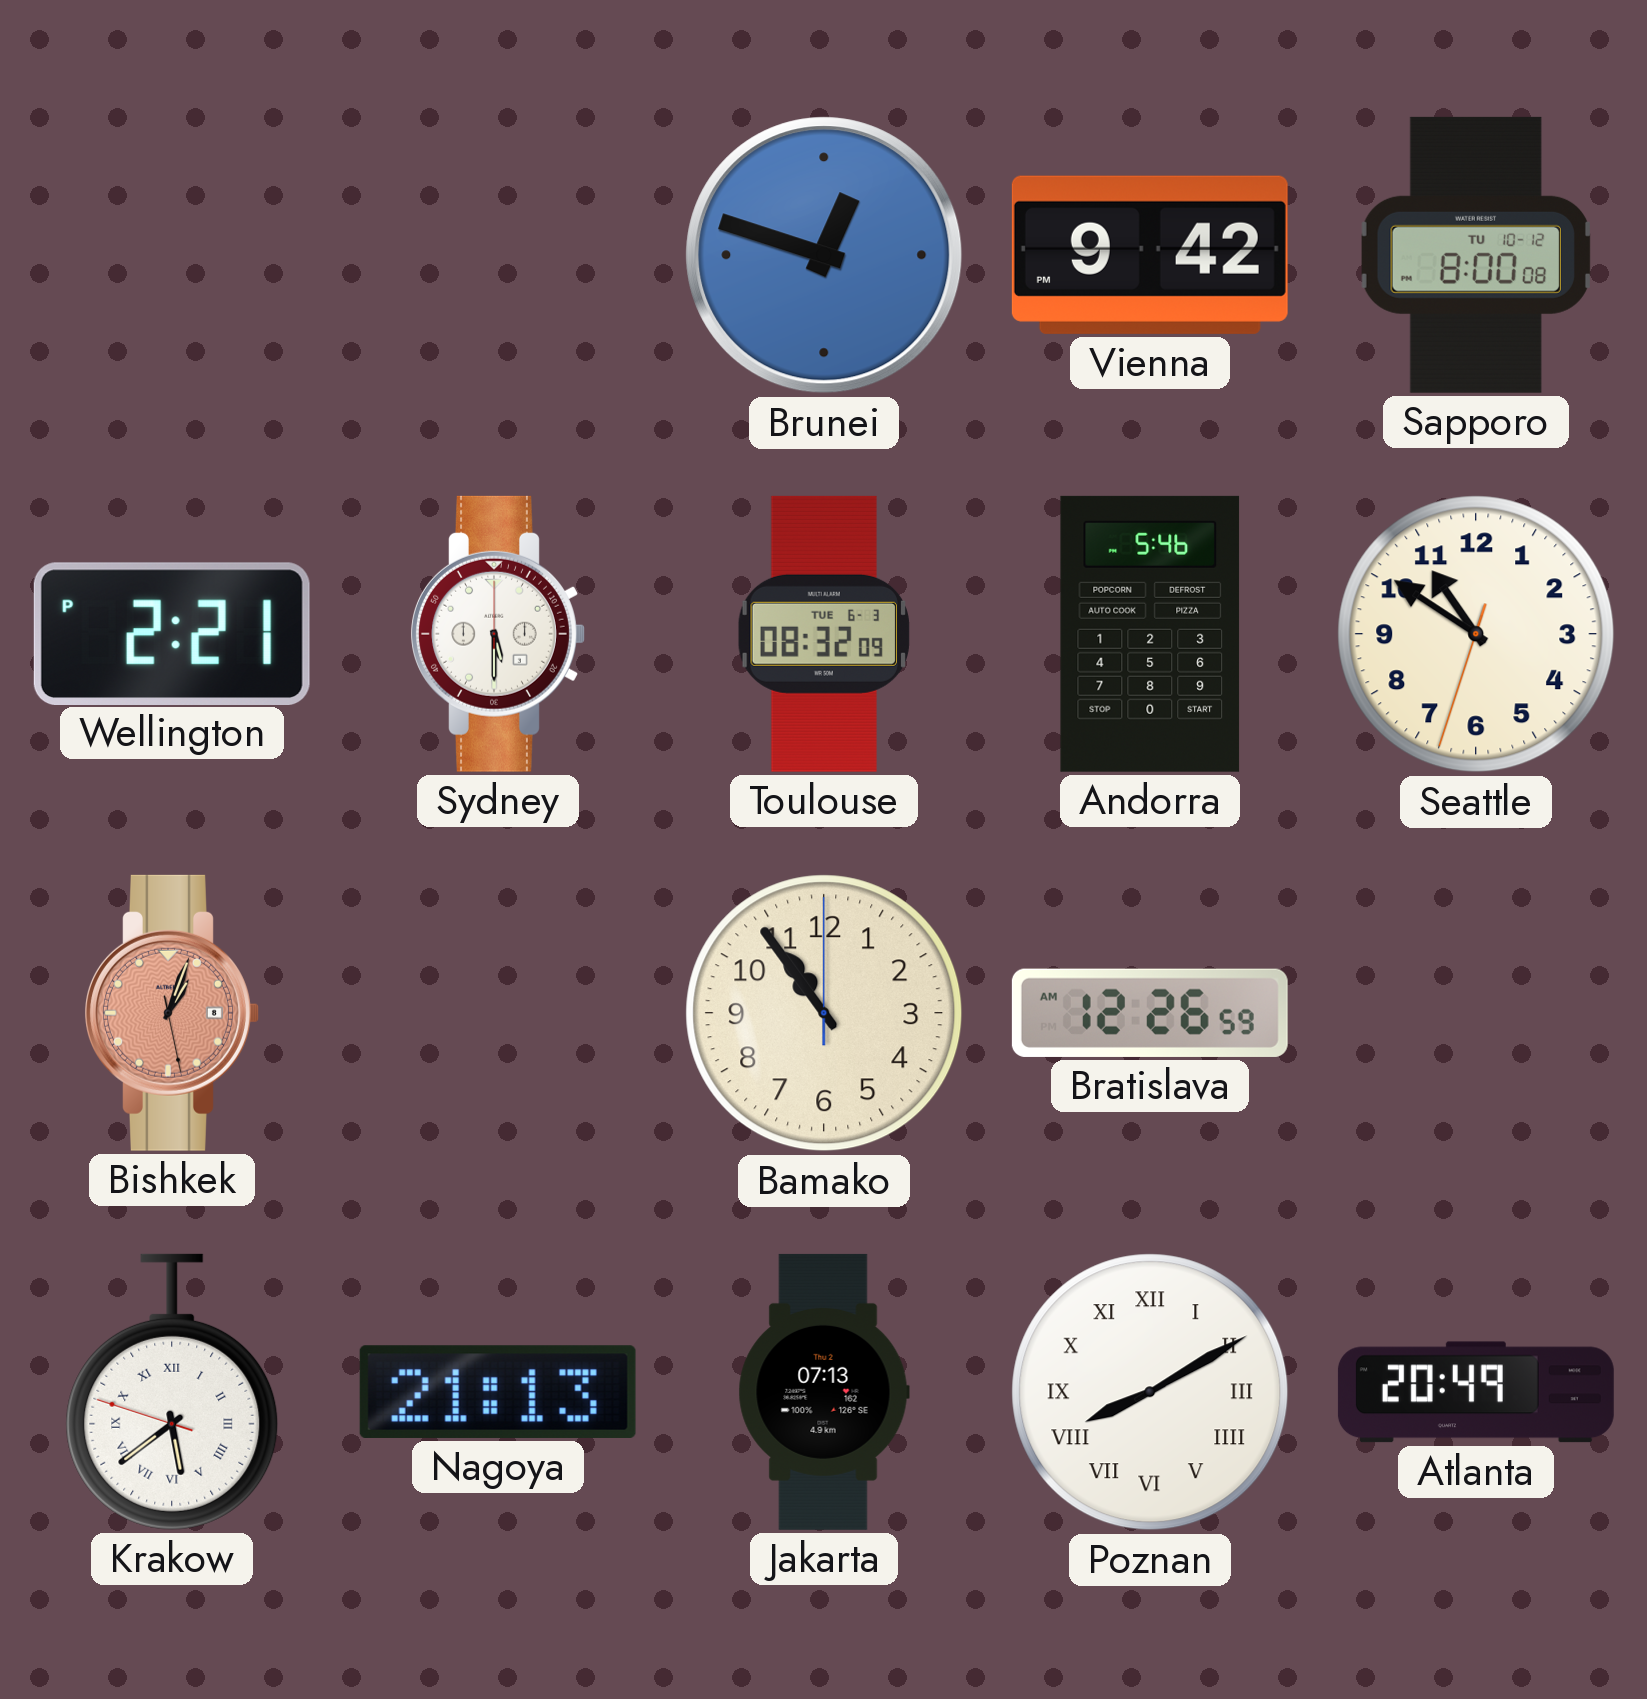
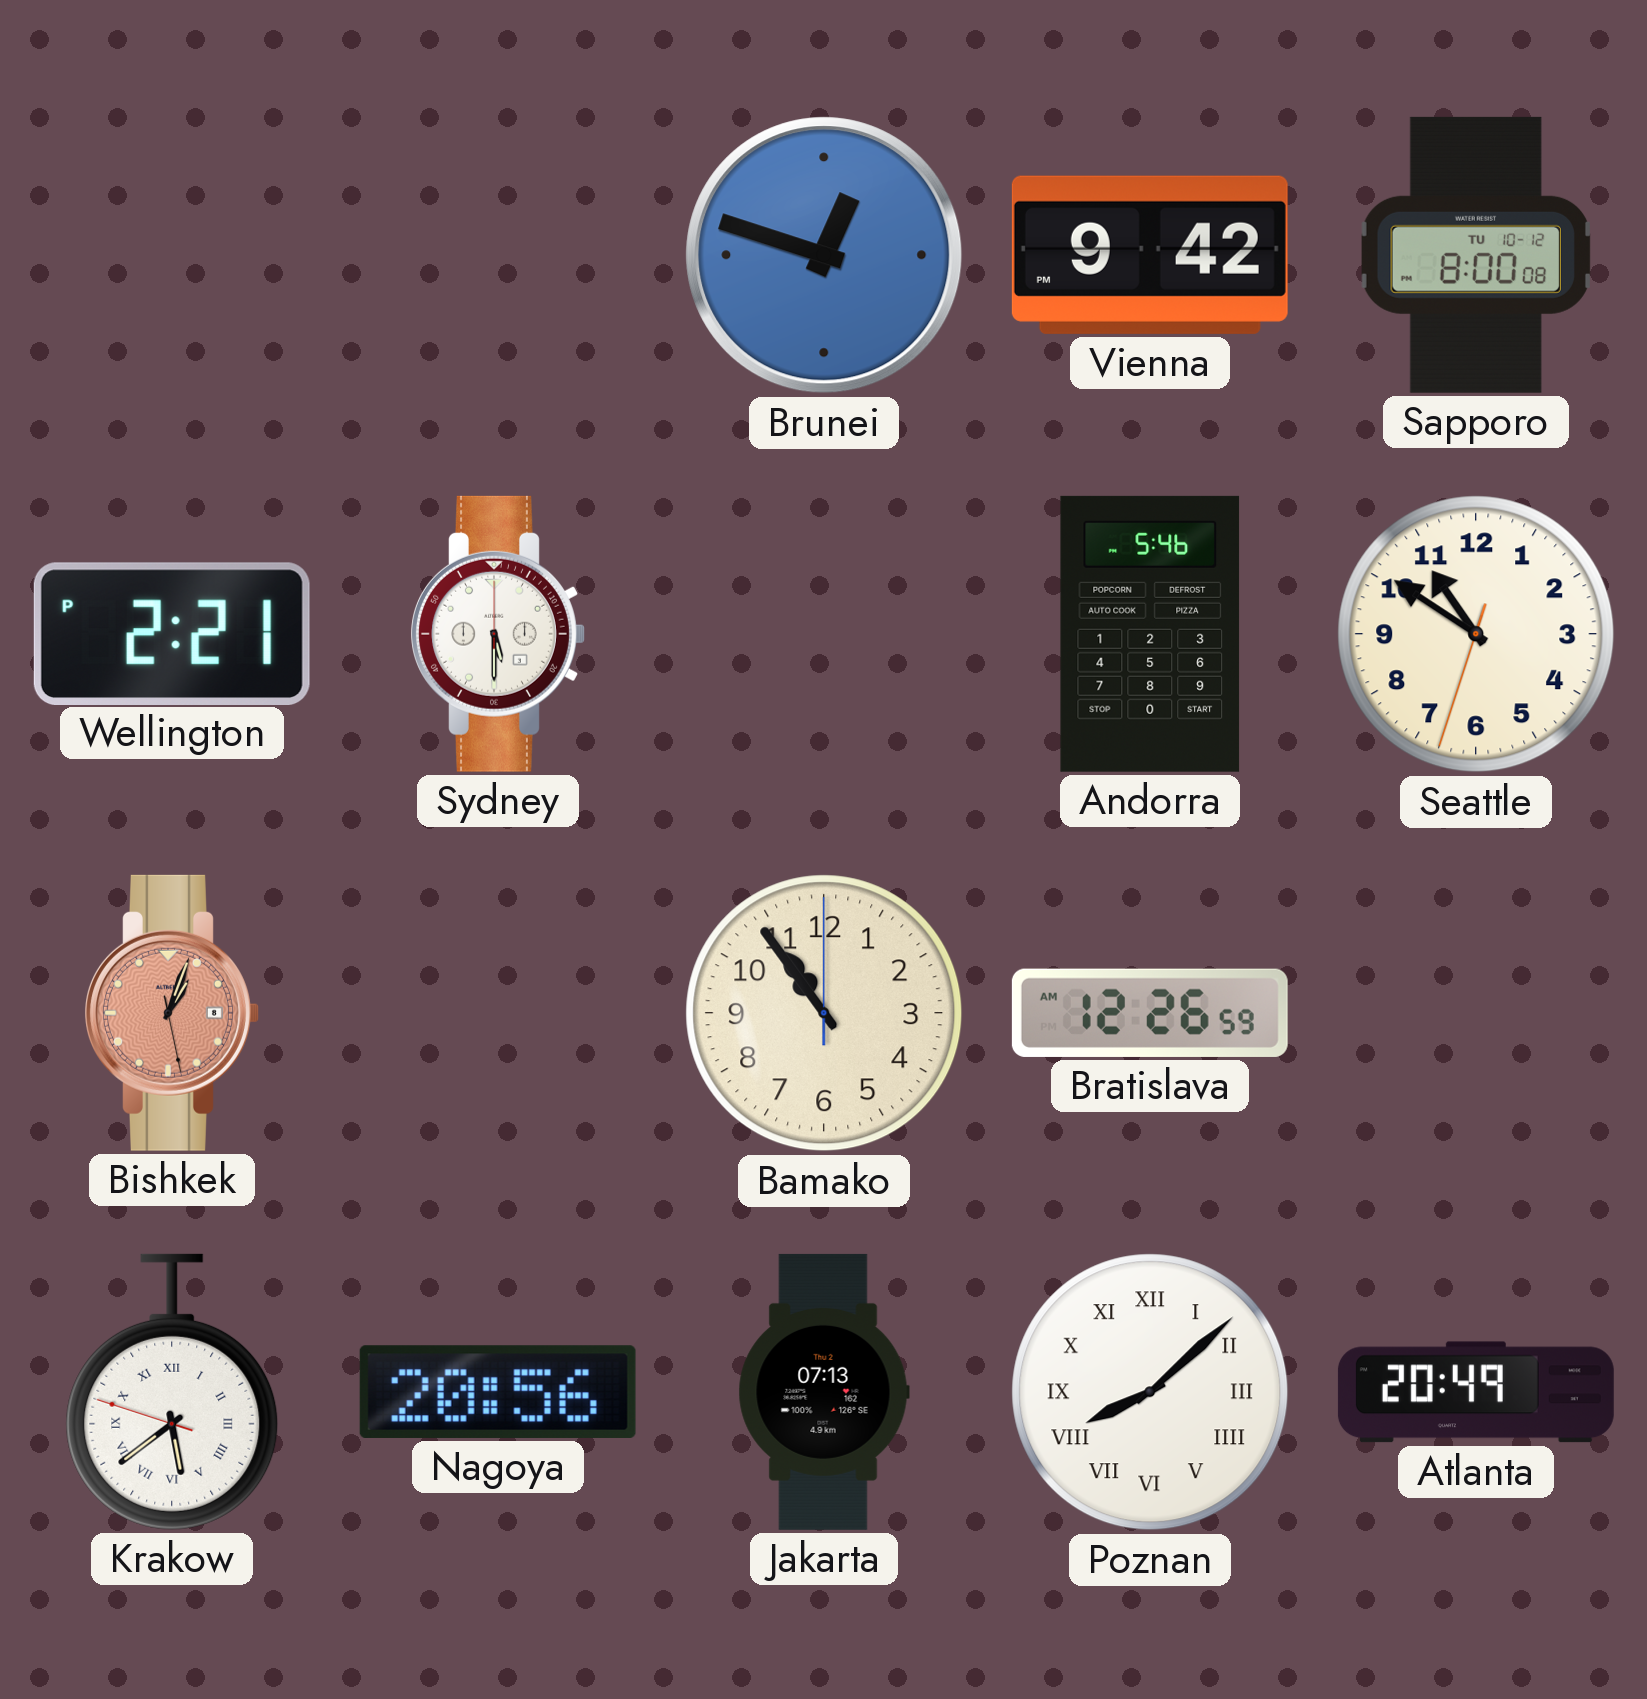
Toulouse: 08:32 -> none
Nagoya: 21:13 -> 20:56
Poznan: 8:10 -> 8:08
